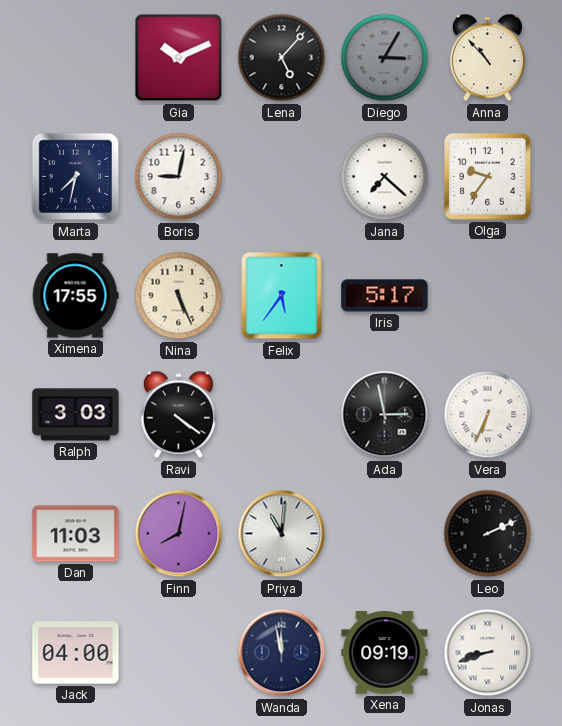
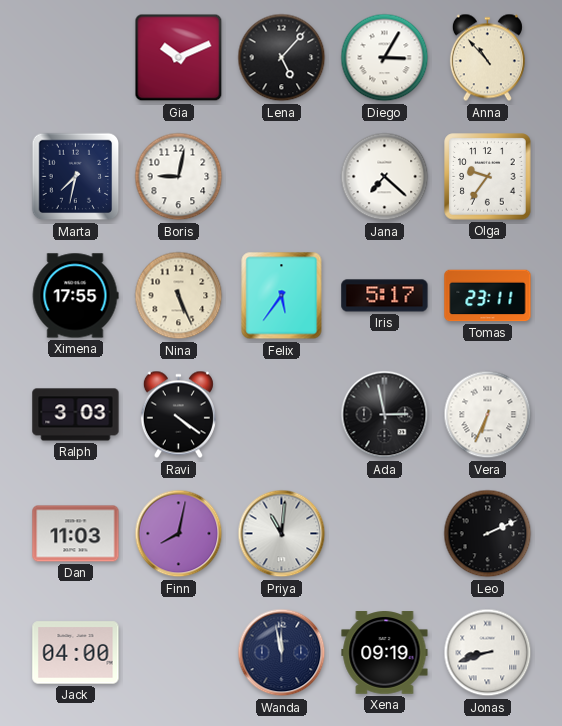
Diego dial: grey -> white
Tomas: none -> 23:11
